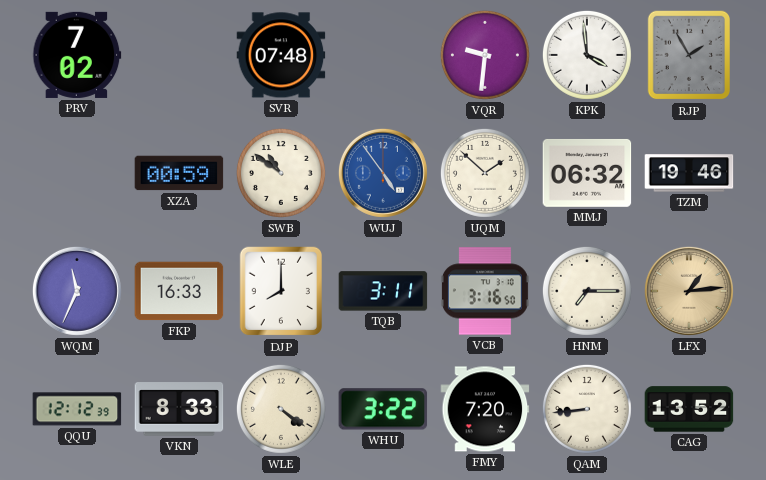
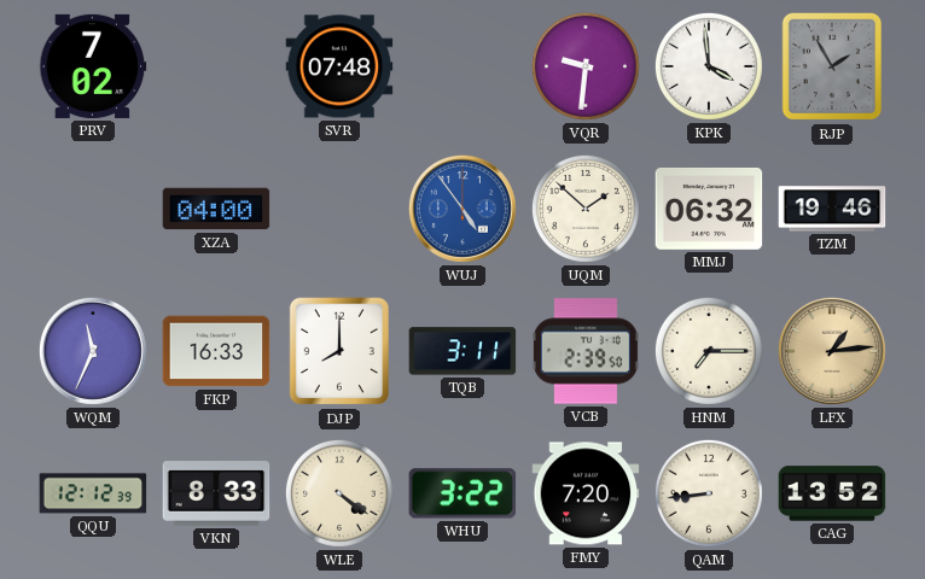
XZA: 00:59 -> 04:00
SWB: 10:51 -> none
VCB: 3:16 -> 2:39
